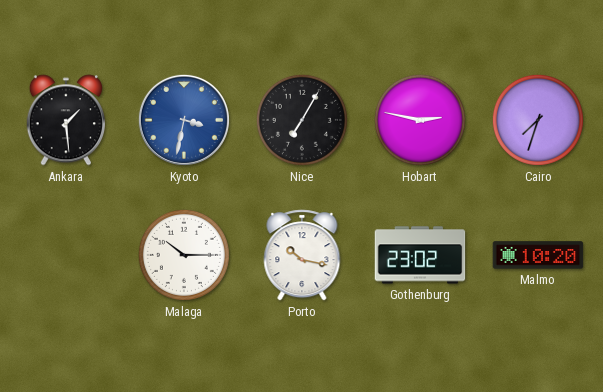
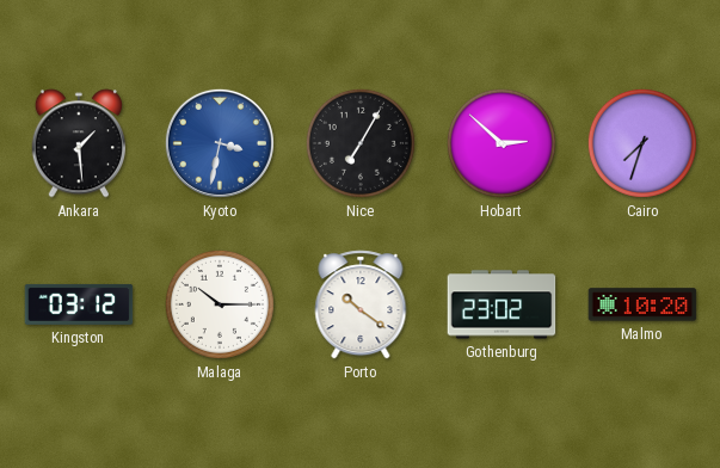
Hobart: 2:47 -> 2:52
Kingston: none -> 03:12
Porto: 10:17 -> 10:21
